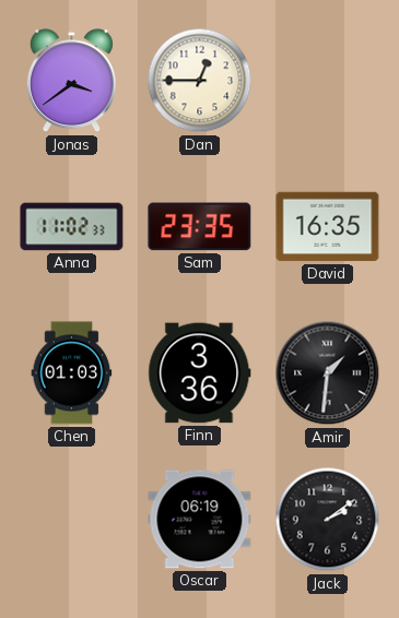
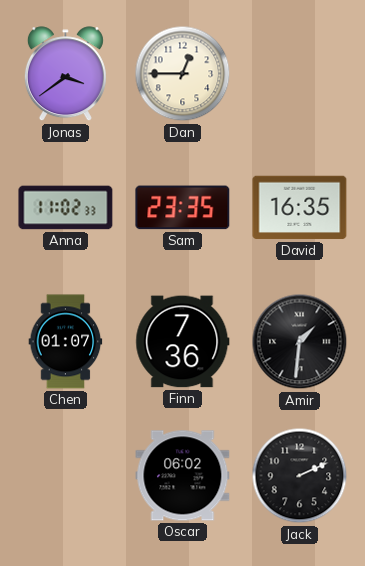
Chen: 01:03 -> 01:07
Finn: 3:36 -> 7:36
Oscar: 06:19 -> 06:02
Jack: 2:09 -> 2:11
